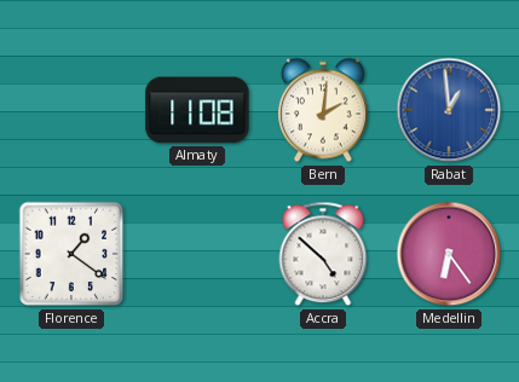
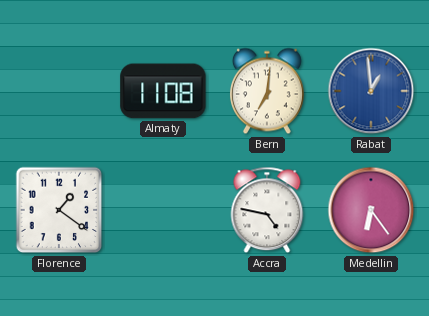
Bern: 2:01 -> 7:01
Accra: 4:52 -> 4:47
